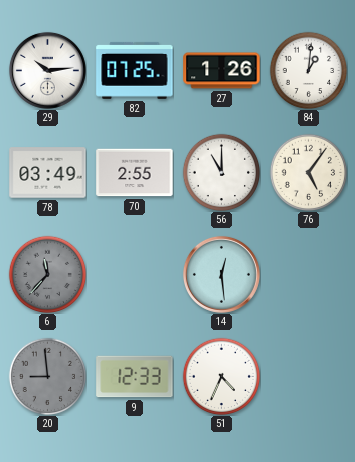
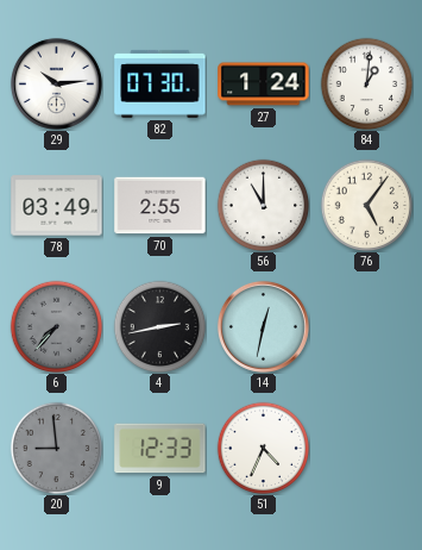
82: 07:25 -> 07:30
27: 1:26 -> 1:24
6: 11:37 -> 7:37
4: none -> 2:43
14: 12:29 -> 12:32
